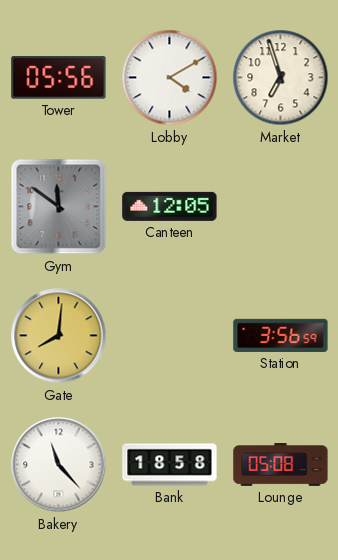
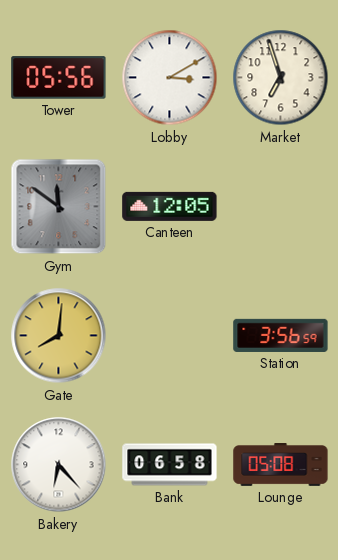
Lobby: 4:10 -> 3:10
Bakery: 11:23 -> 6:23
Bank: 18:58 -> 06:58
